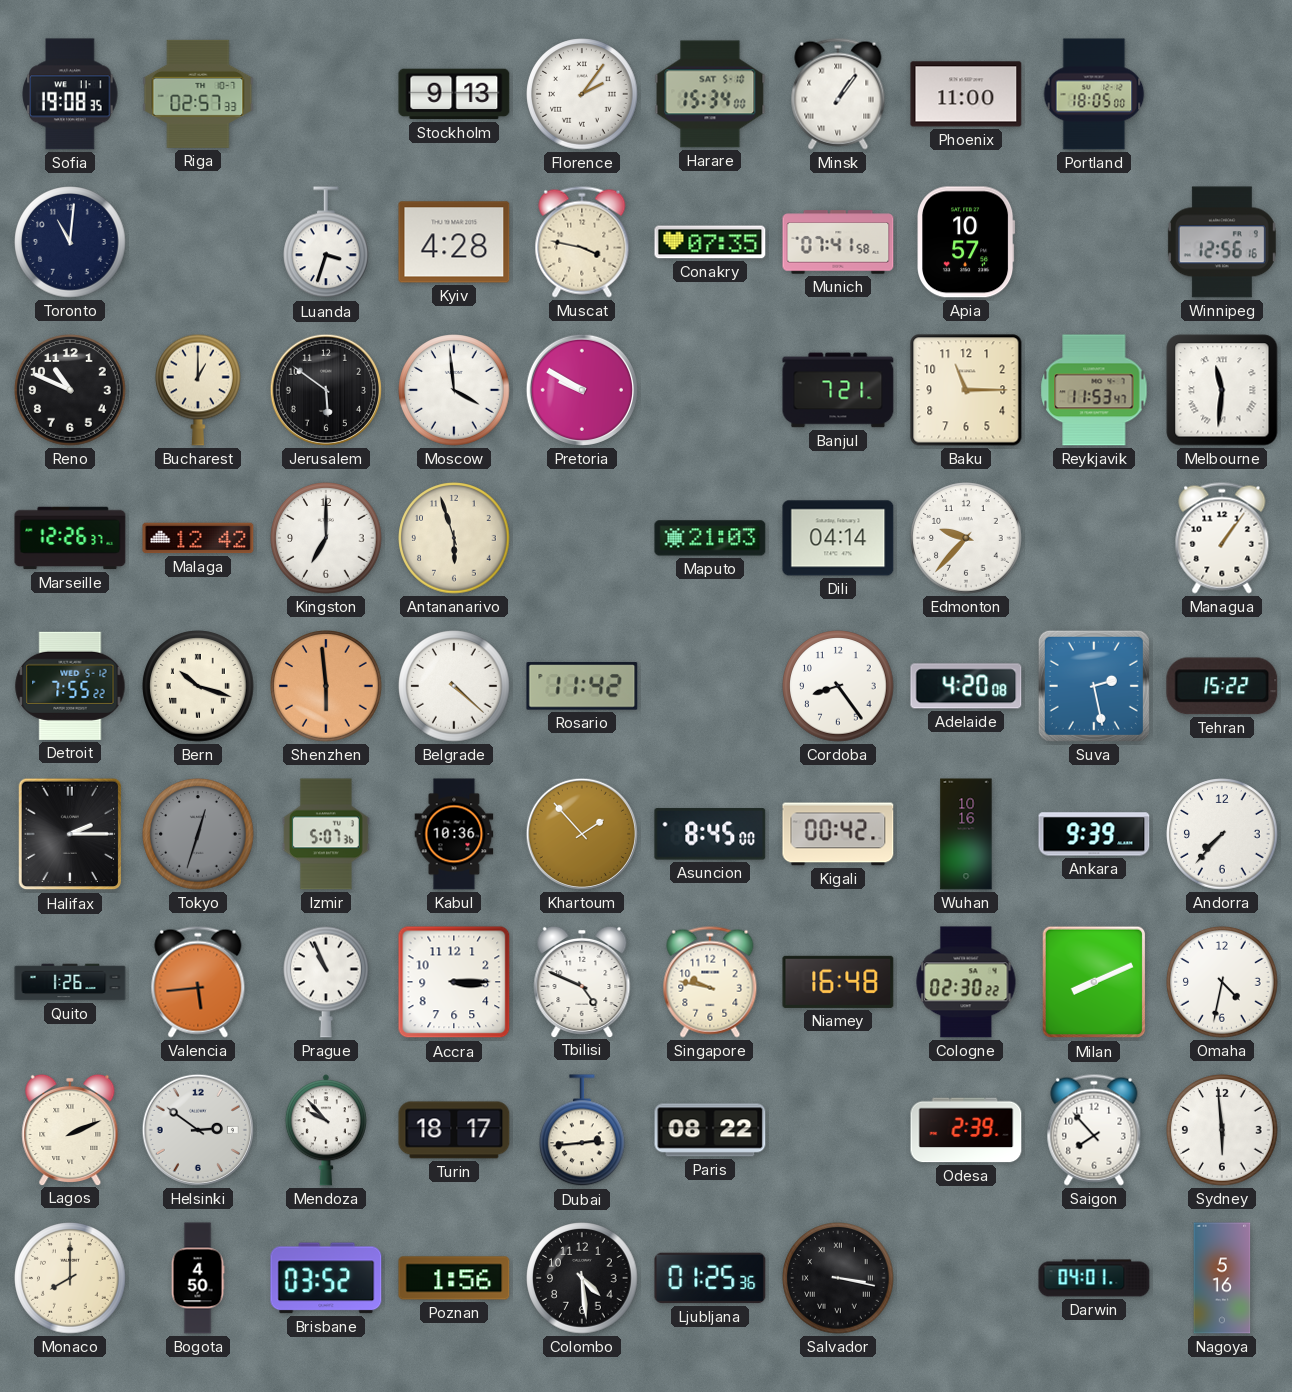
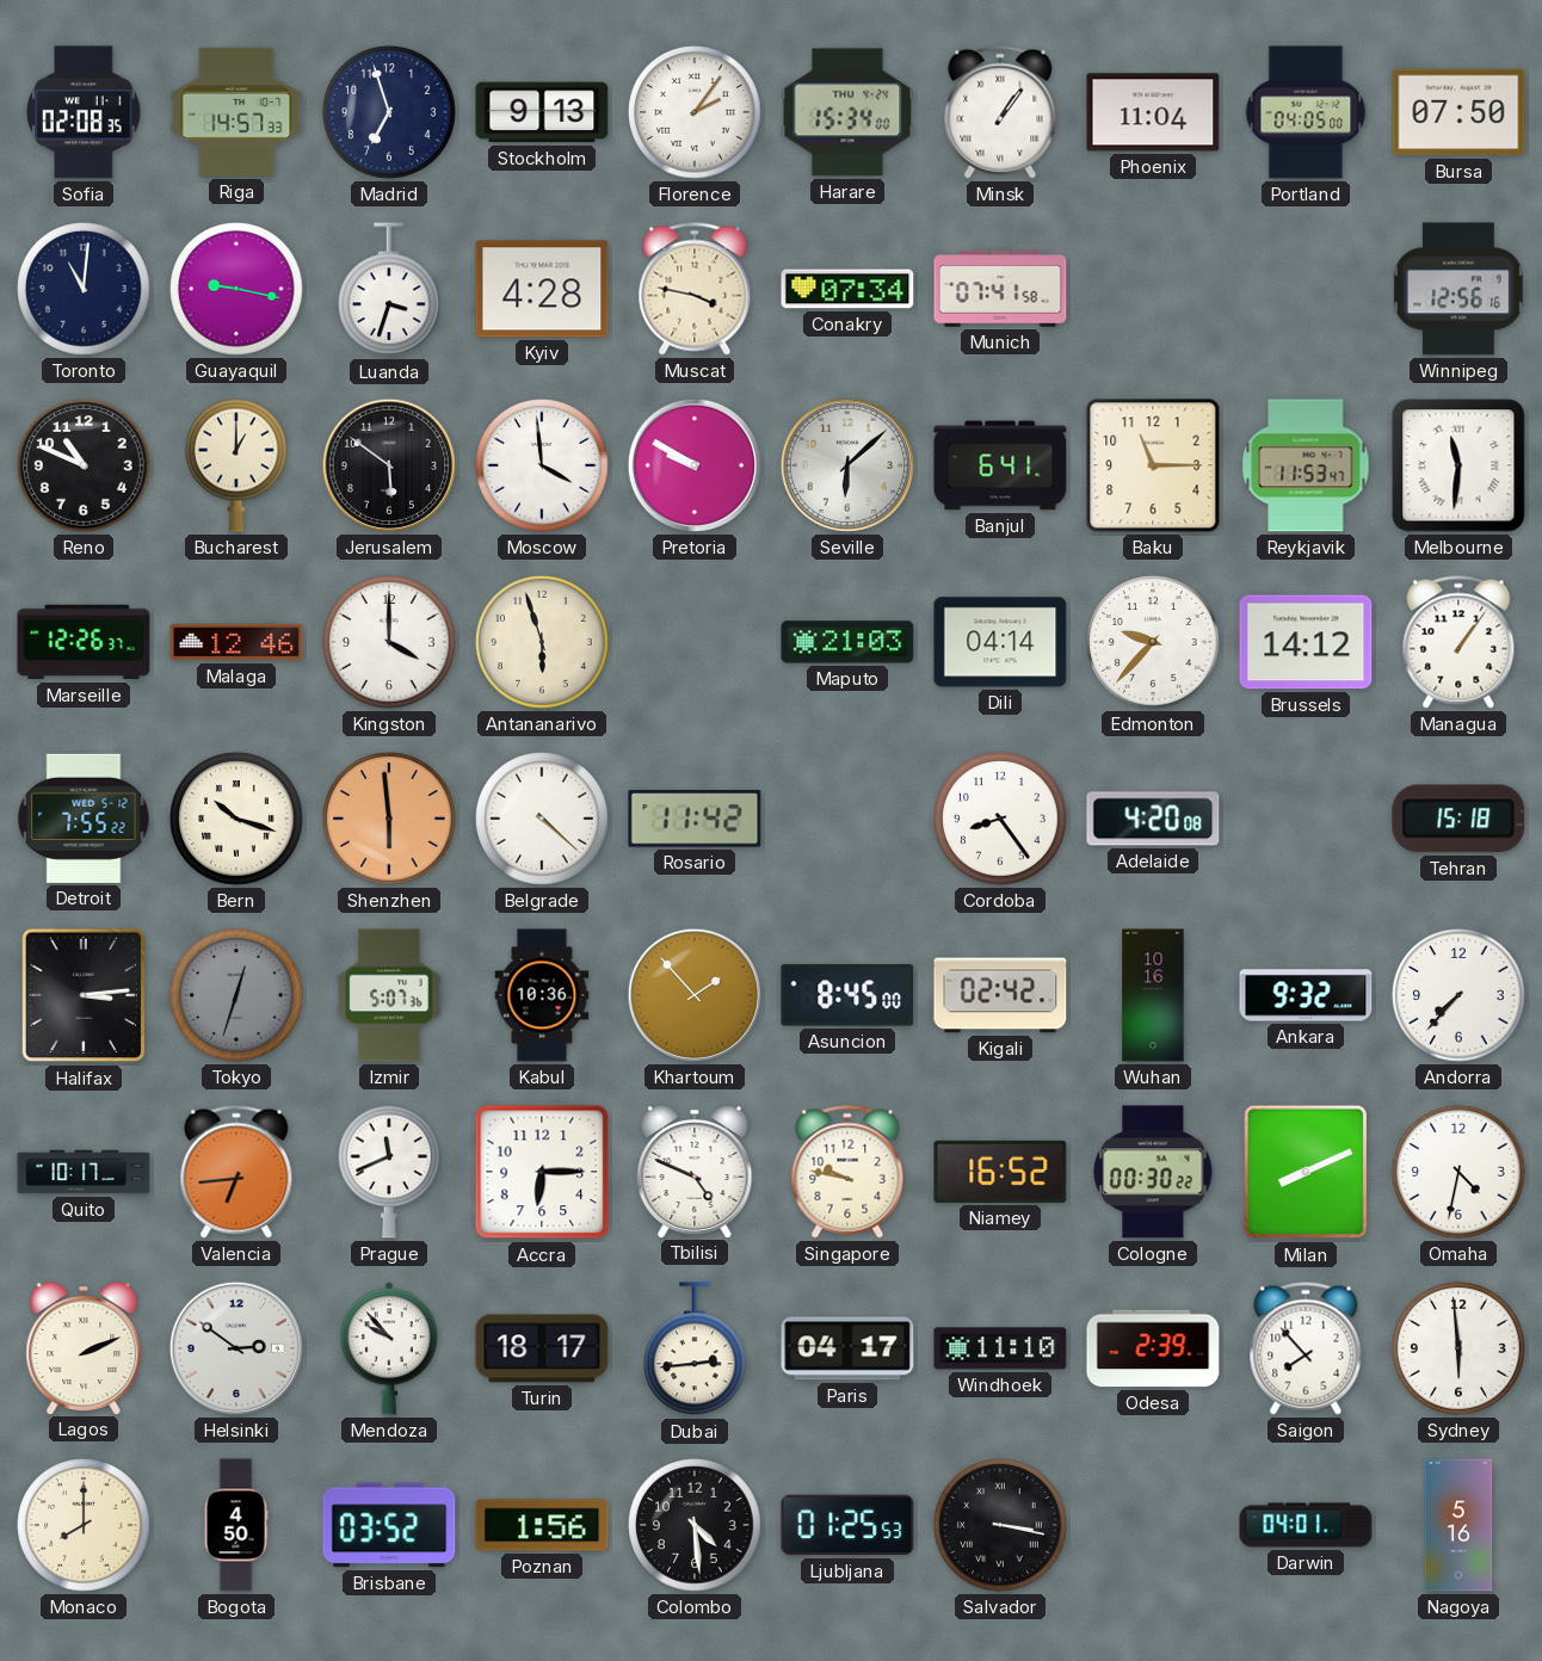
Sofia: 19:08 -> 02:08
Riga: 02:57 -> 14:57
Madrid: none -> 6:57
Harare date: SAT 5-10 -> THU 4-24
Phoenix: 11:00 -> 11:04
Portland: 18:05 -> 04:05
Bursa: none -> 07:50
Guayaquil: none -> 9:17
Conakry: 07:35 -> 07:34
Apia: 10:57 -> none
Seville: none -> 6:08
Banjul: 7:21 -> 6:41
Malaga: 12:42 -> 12:46
Kingston: 7:00 -> 4:00
Brussels: none -> 14:12
Suva: 2:28 -> none
Tehran: 15:22 -> 15:18
Halifax: 2:15 -> 3:14
Kigali: 00:42 -> 02:42
Ankara: 9:39 -> 9:32
Quito: 1:26 -> 10:17
Valencia: 5:44 -> 6:44
Prague: 10:56 -> 11:41
Accra: 3:15 -> 6:15
Niamey: 16:48 -> 16:52
Cologne: 02:30 -> 00:30
Paris: 08:22 -> 04:17
Windhoek: none -> 11:10
Ljubljana: 01:25:36 -> 01:25:53
